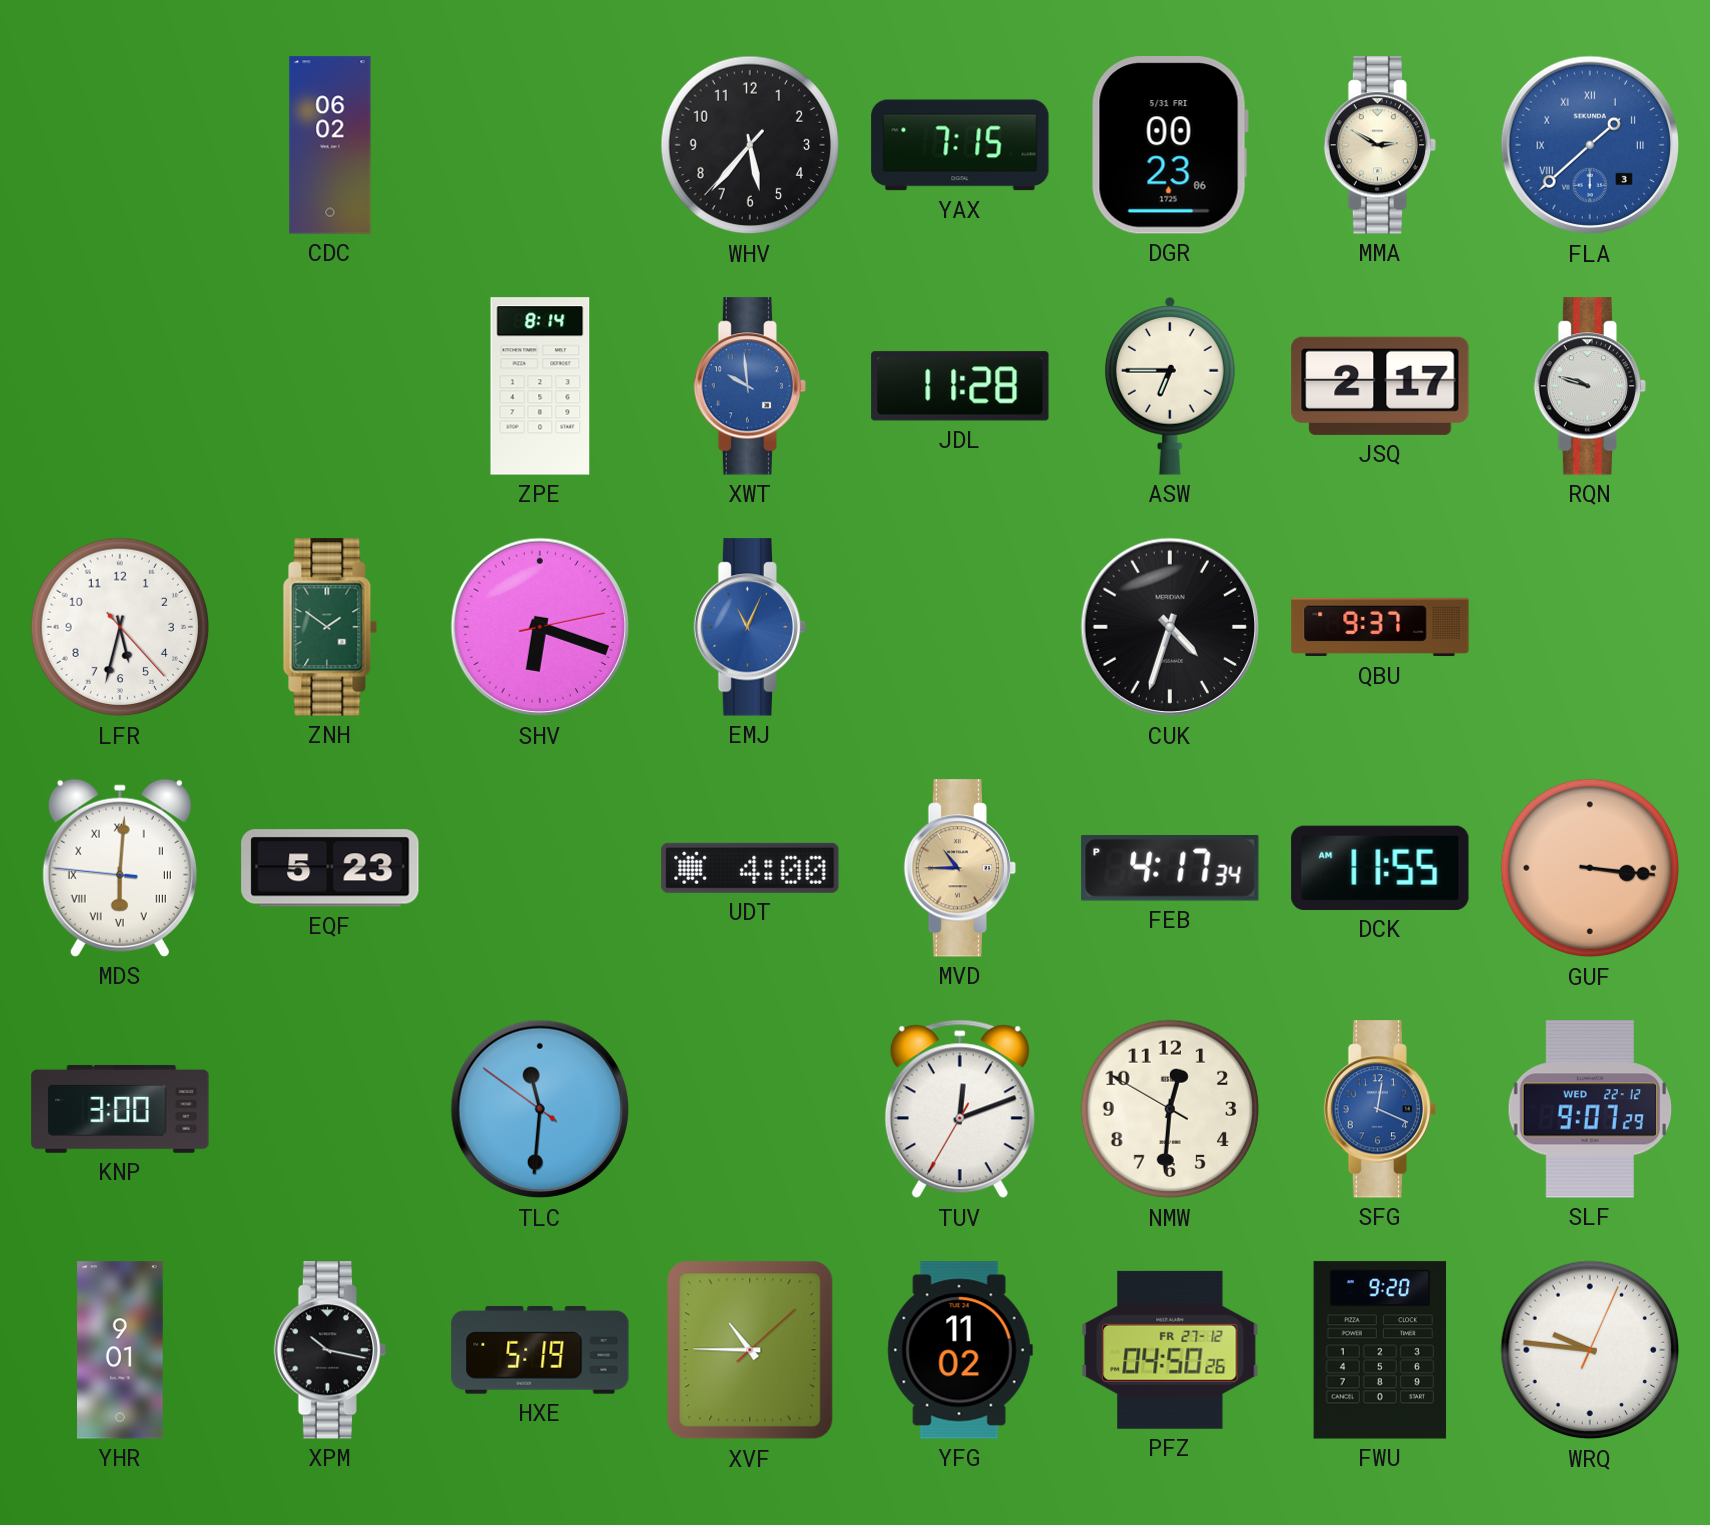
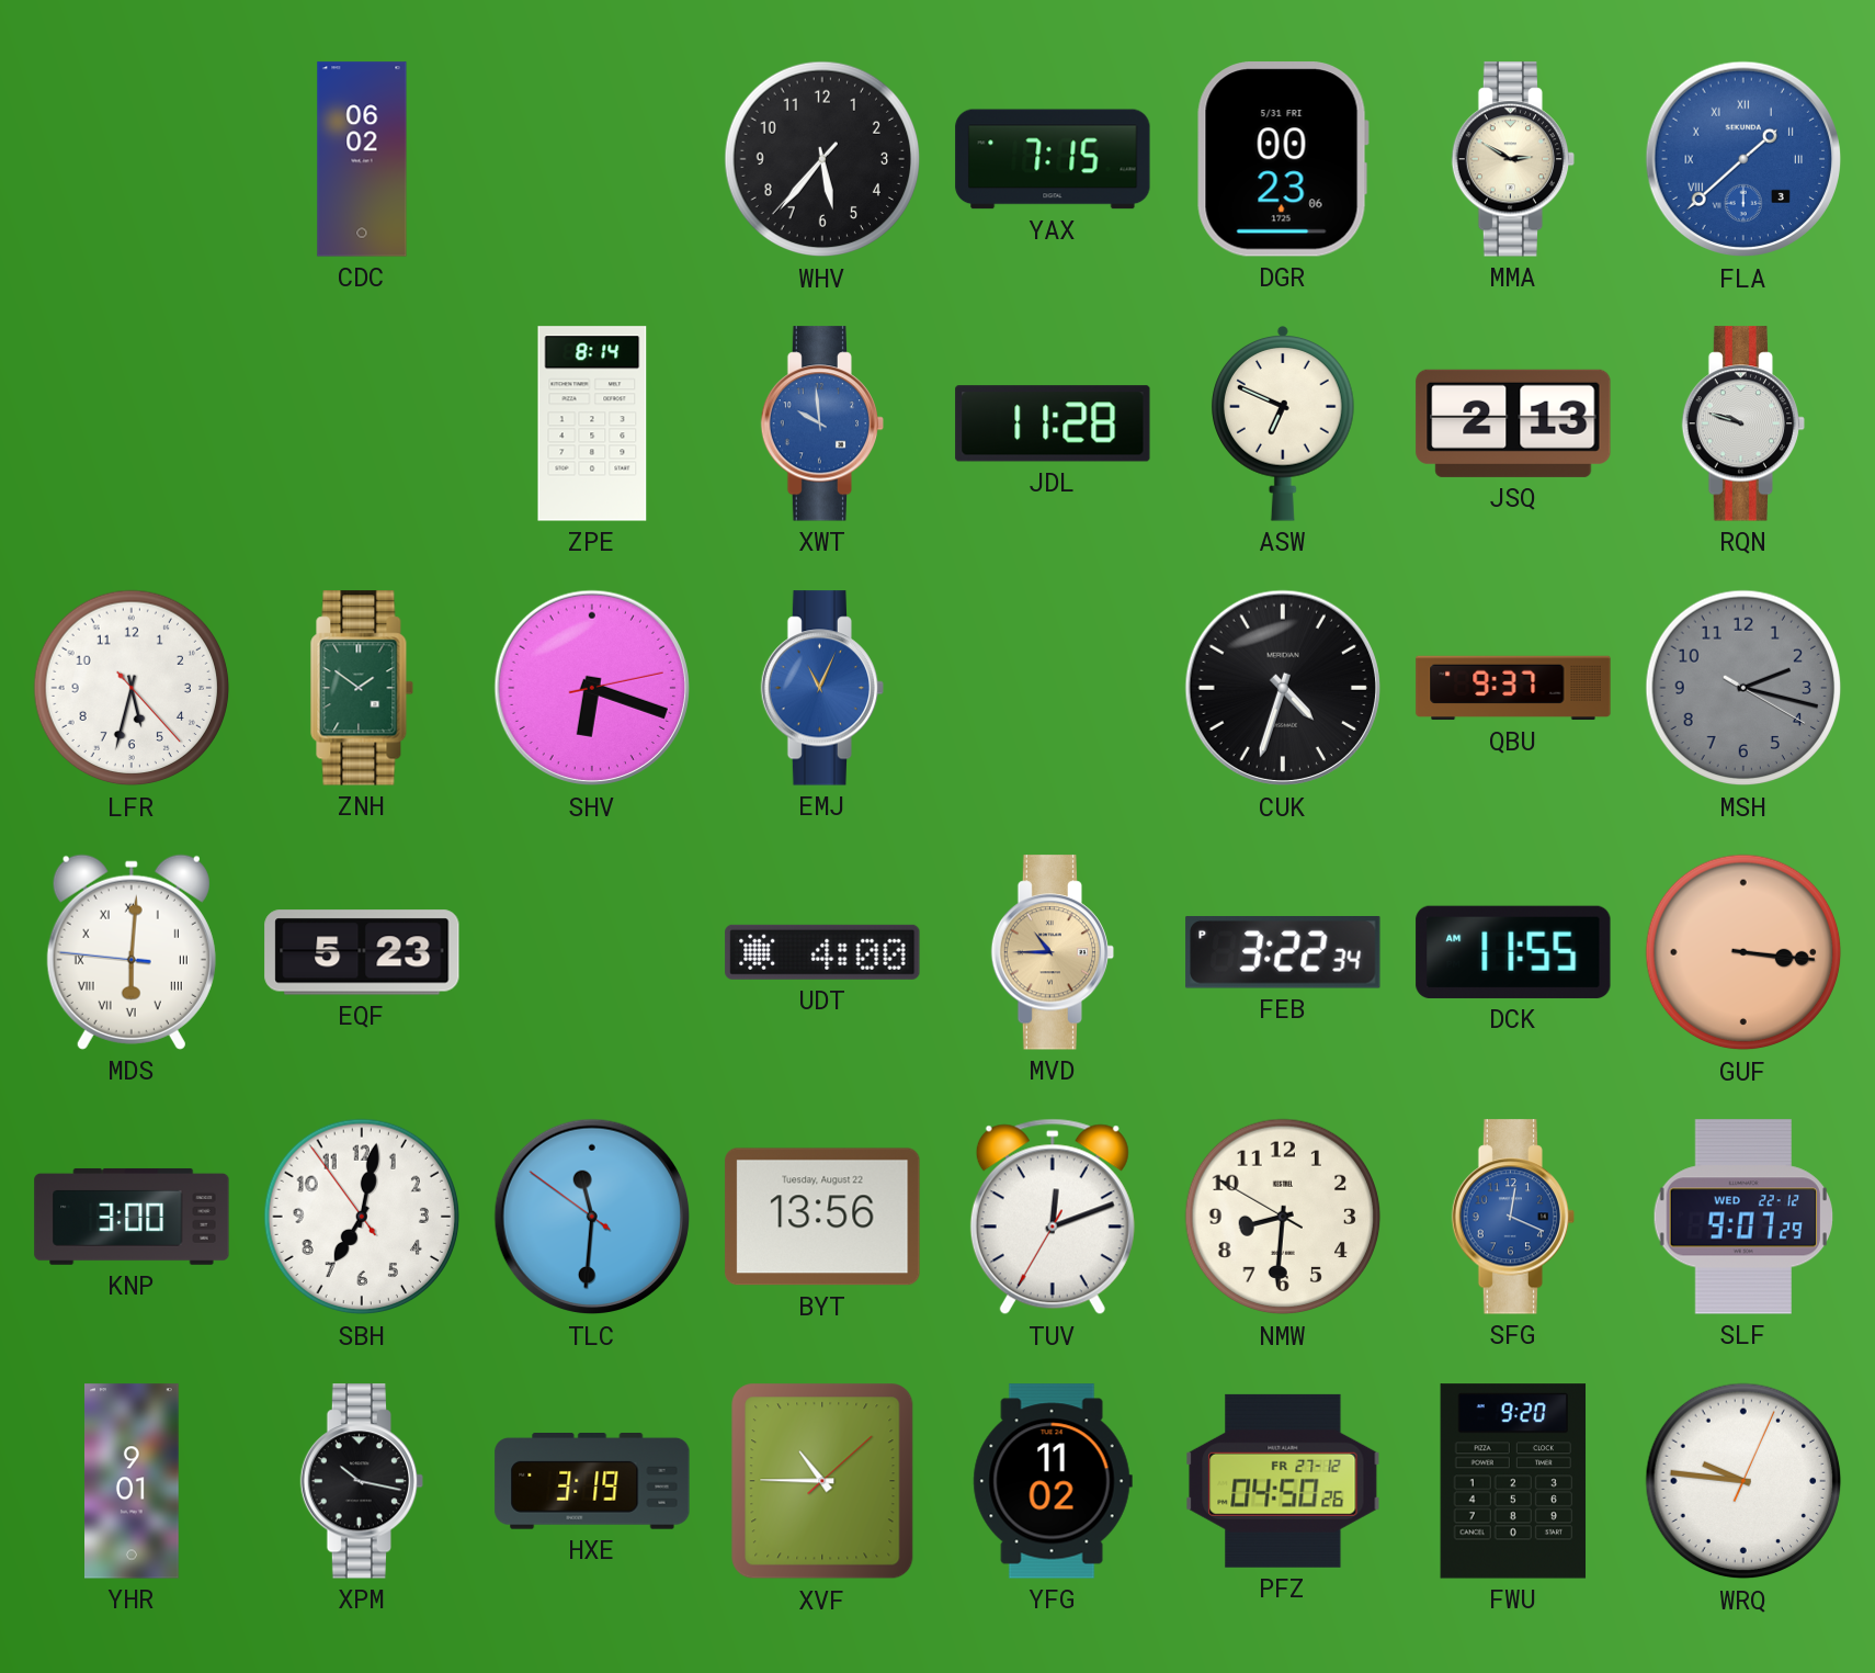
ASW: 6:45 -> 6:49
JSQ: 2:17 -> 2:13
MSH: none -> 2:17
FEB: 4:17 -> 3:22
SBH: none -> 7:01
BYT: none -> 13:56
NMW: 12:30 -> 8:30
HXE: 5:19 -> 3:19
